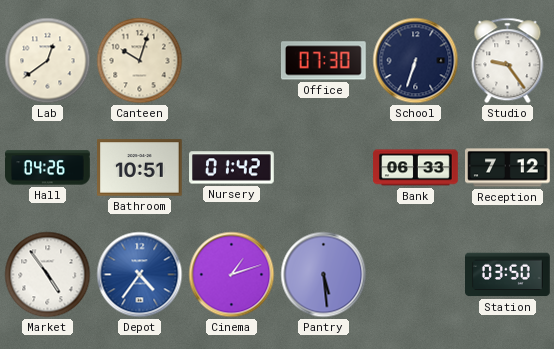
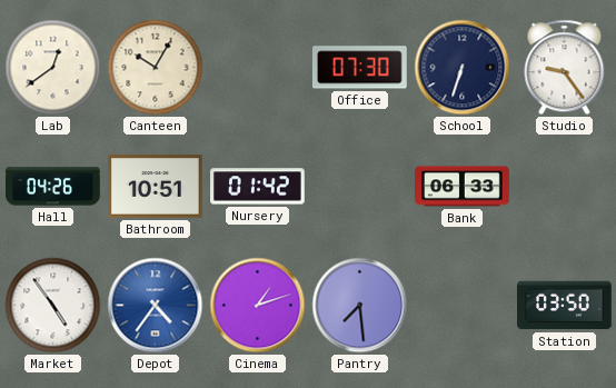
Canteen: 10:03 -> 10:05
Reception: 7:12 -> none
Pantry: 5:29 -> 7:29
